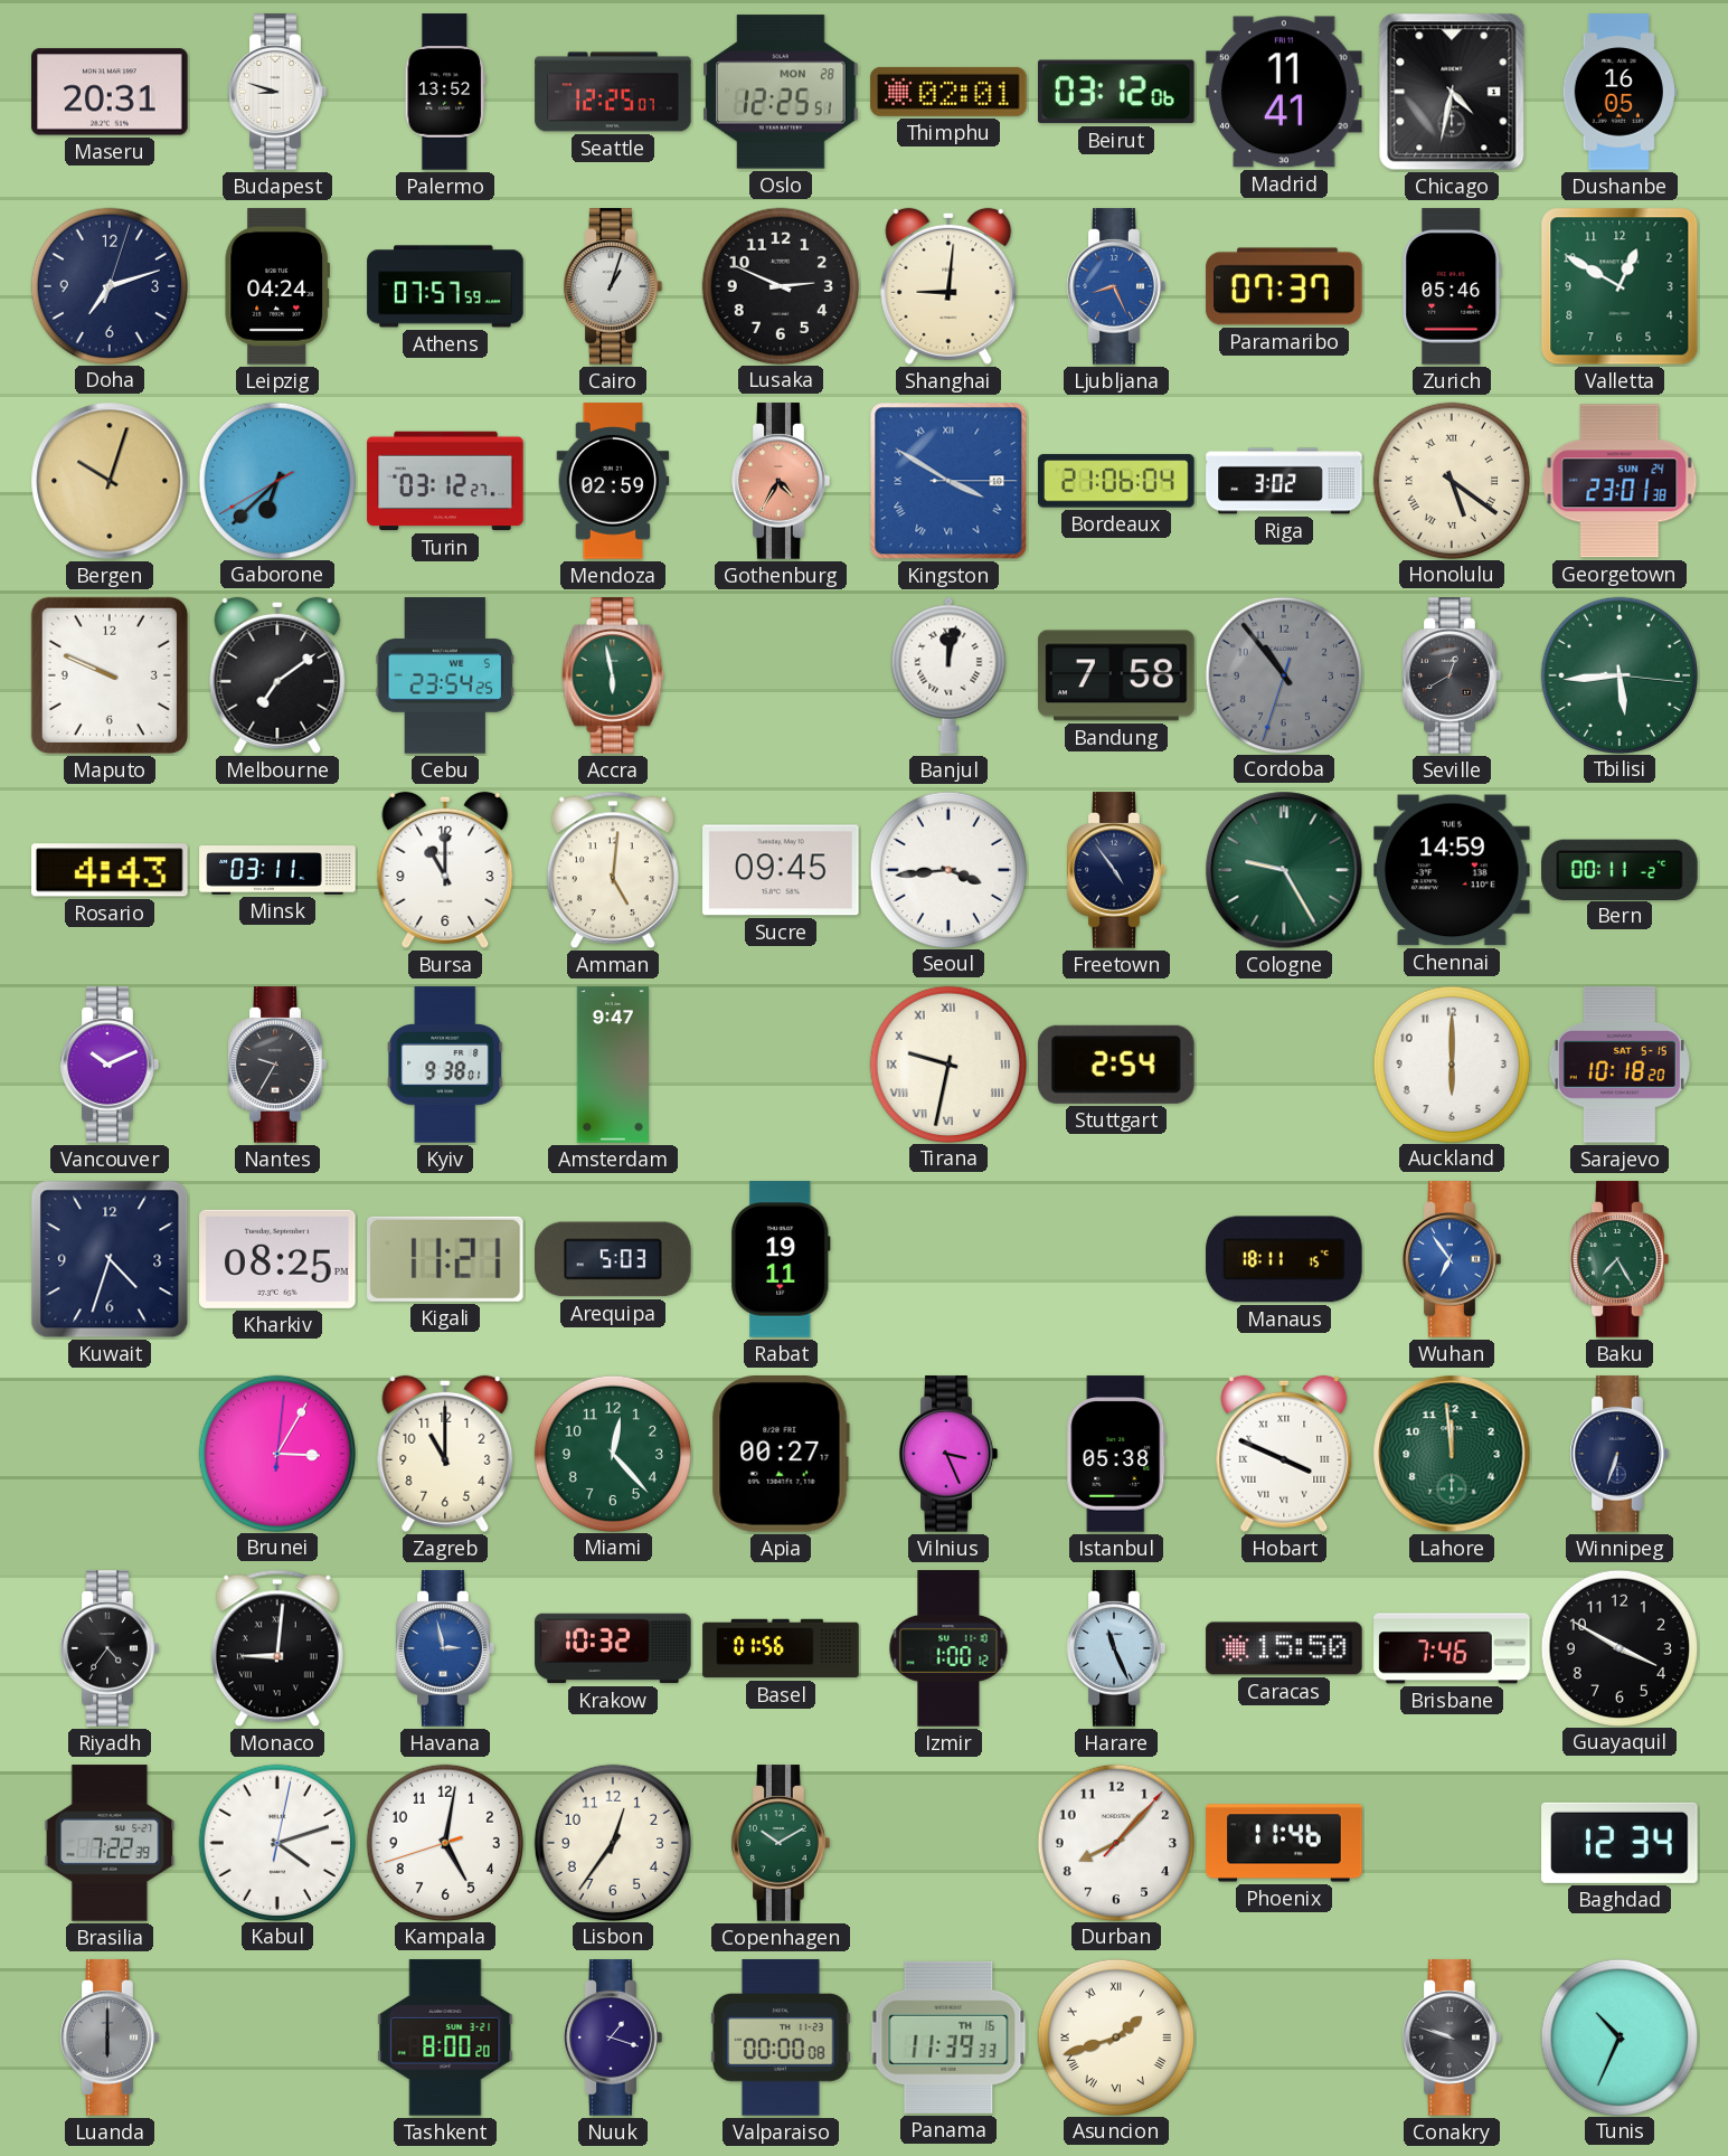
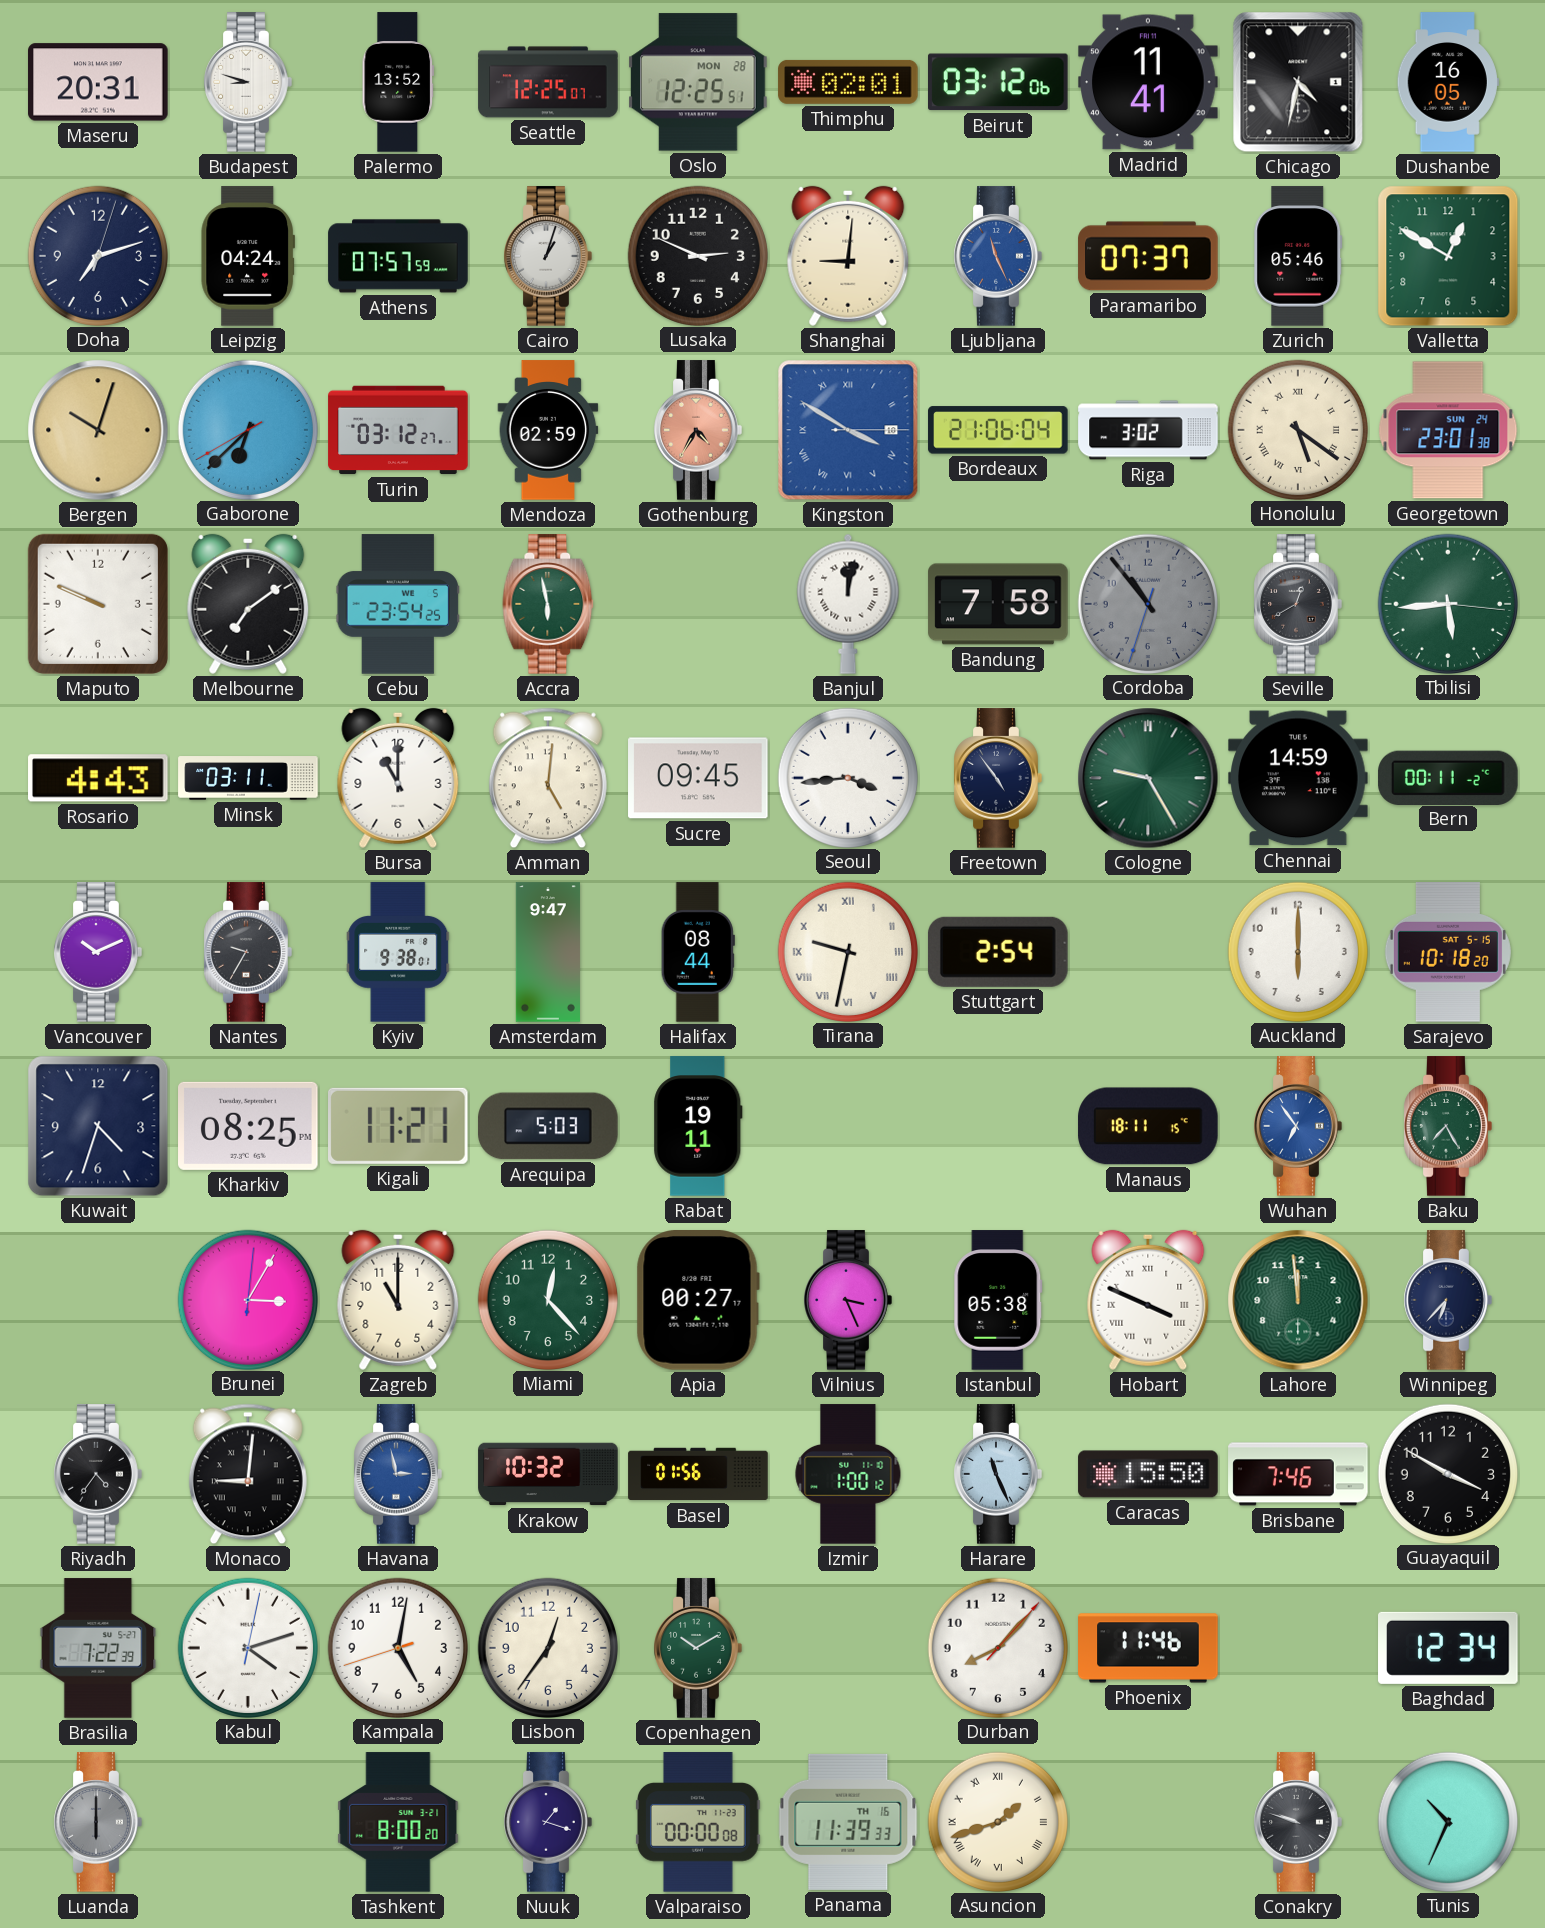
Ljubljana: 8:26 -> 11:26
Halifax: none -> 08:44
Winnipeg: 6:33 -> 6:37
